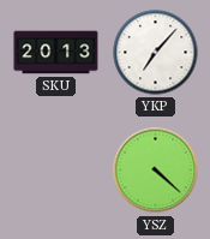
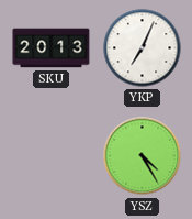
YKP: 7:07 -> 7:04
YSZ: 4:22 -> 4:25
